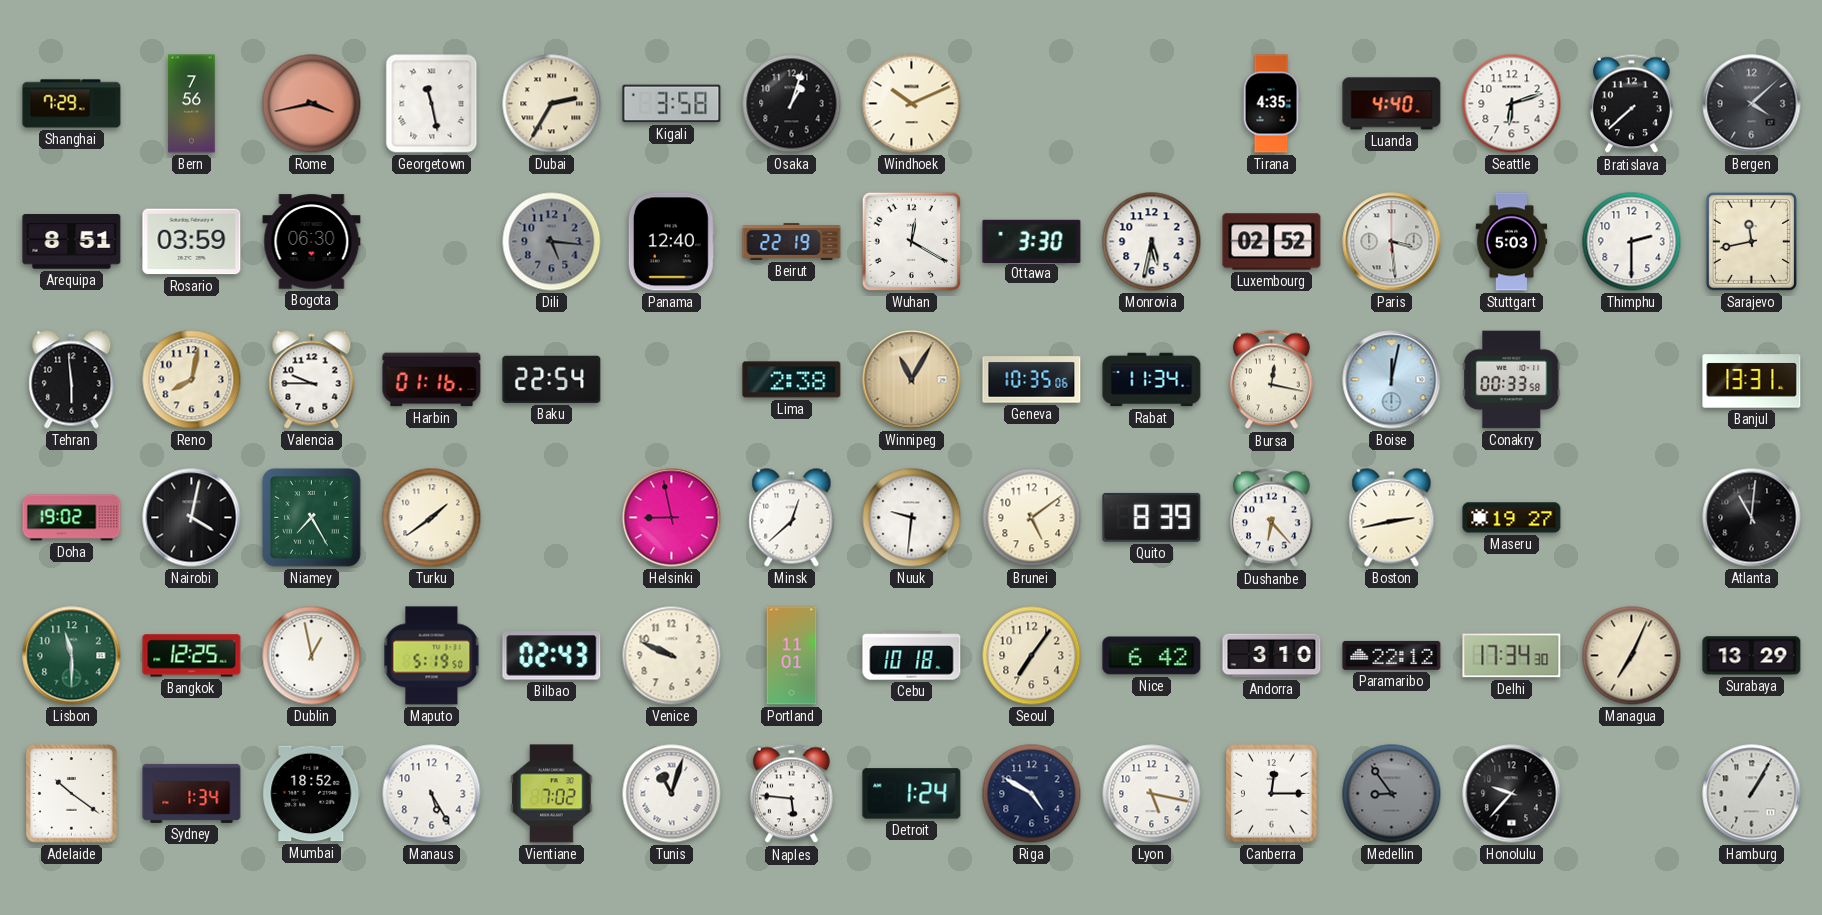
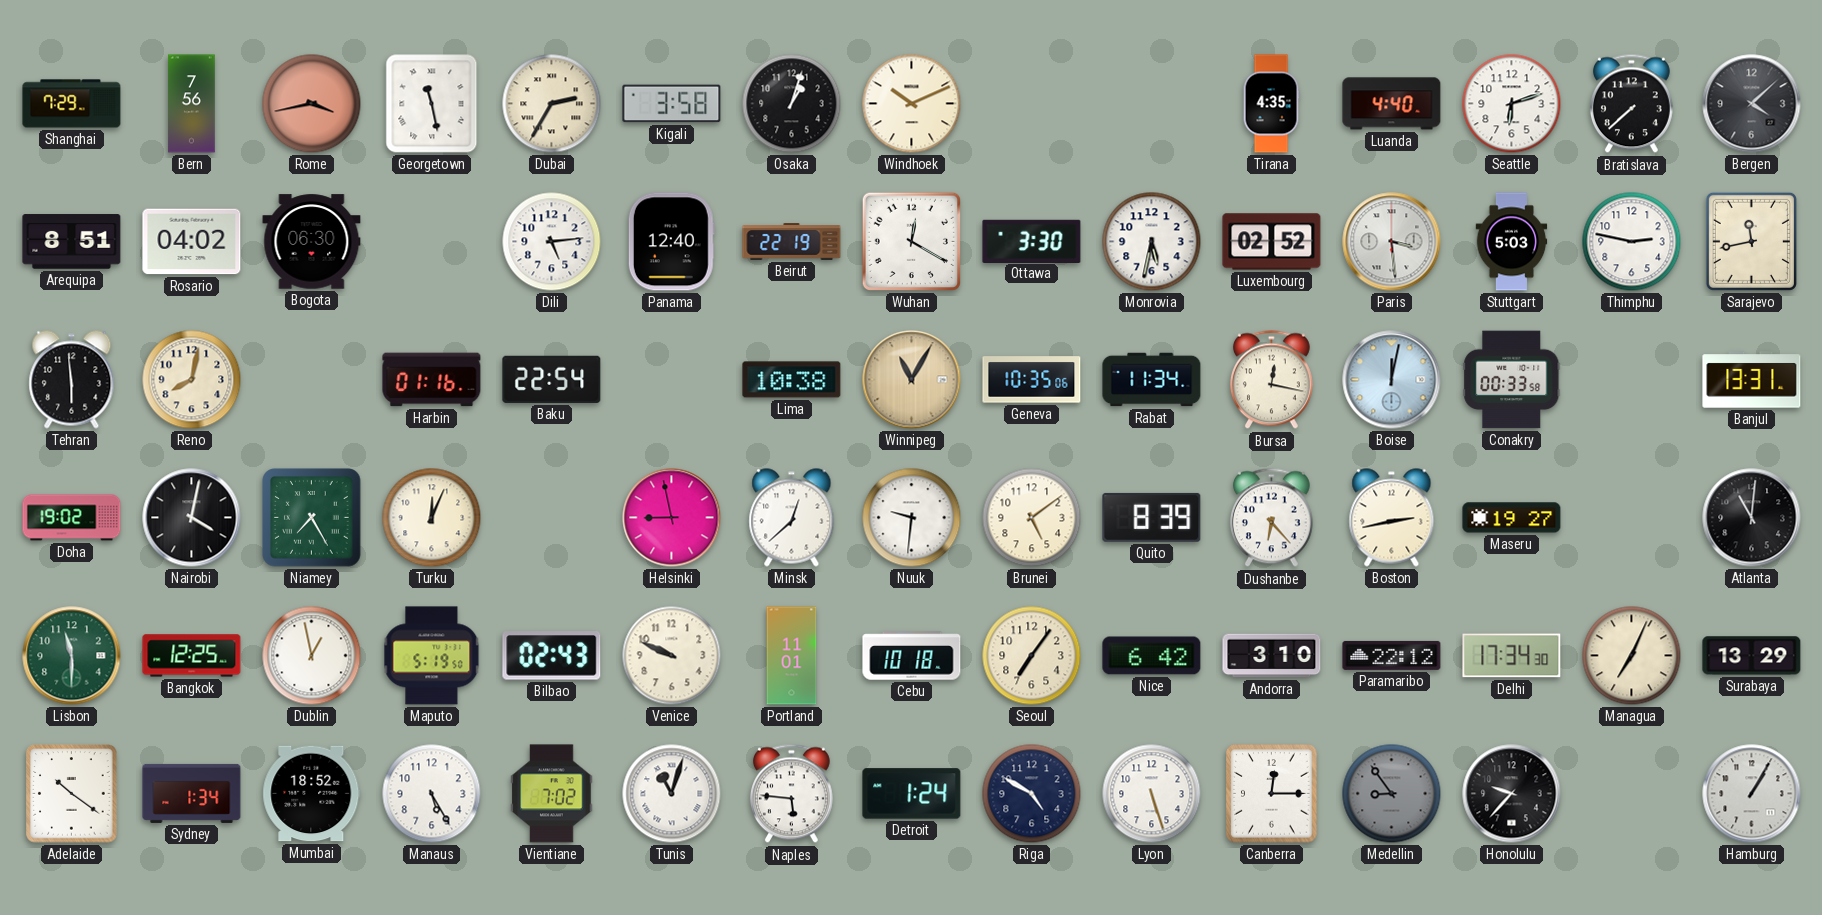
Rosario: 03:59 -> 04:02
Dili: 5:16 -> 5:14
Dili dial: grey -> white
Thimphu: 2:30 -> 2:47
Valencia: 9:45 -> none
Lima: 2:38 -> 10:38
Turku: 1:39 -> 12:04
Lyon: 5:17 -> 5:27
